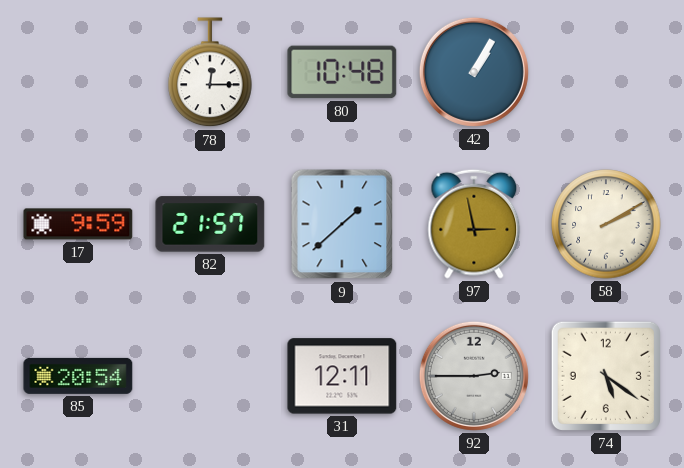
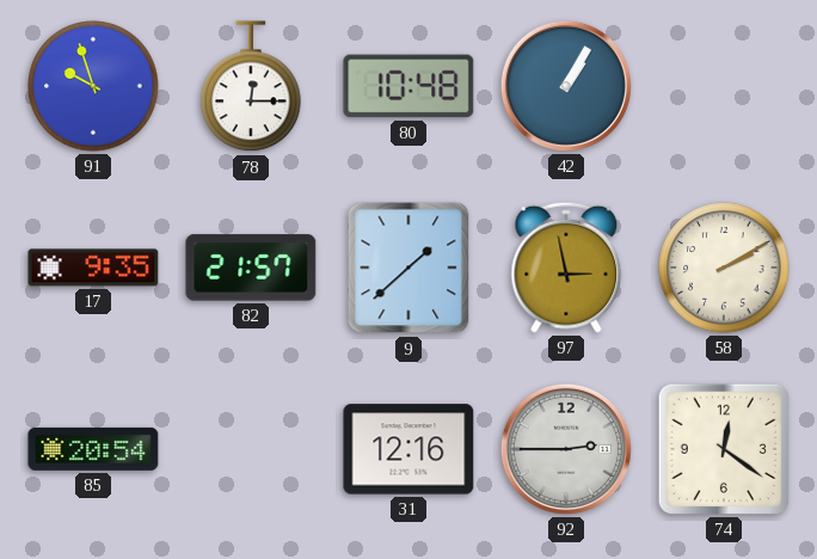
91: none -> 9:57
17: 9:59 -> 9:35
31: 12:11 -> 12:16
74: 5:21 -> 12:21
